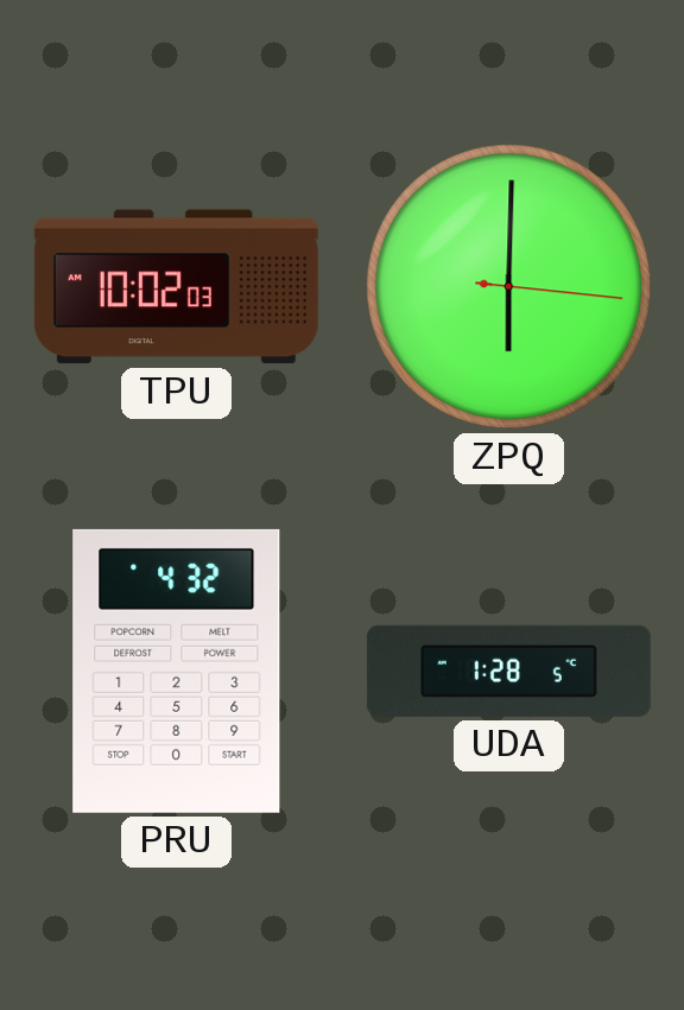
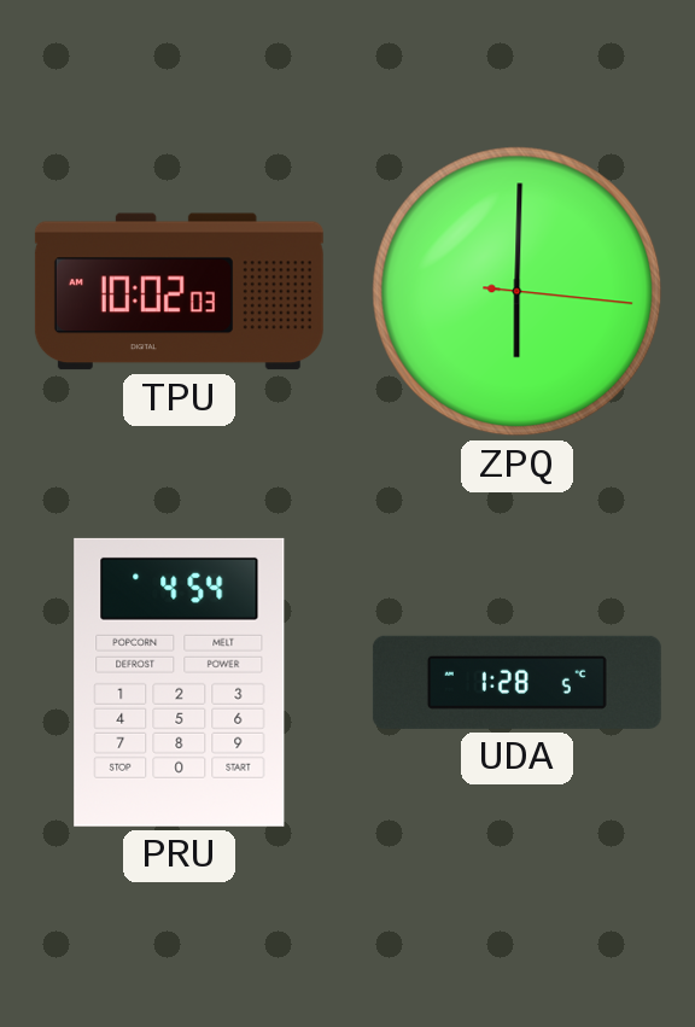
PRU: 4:32 -> 4:54
